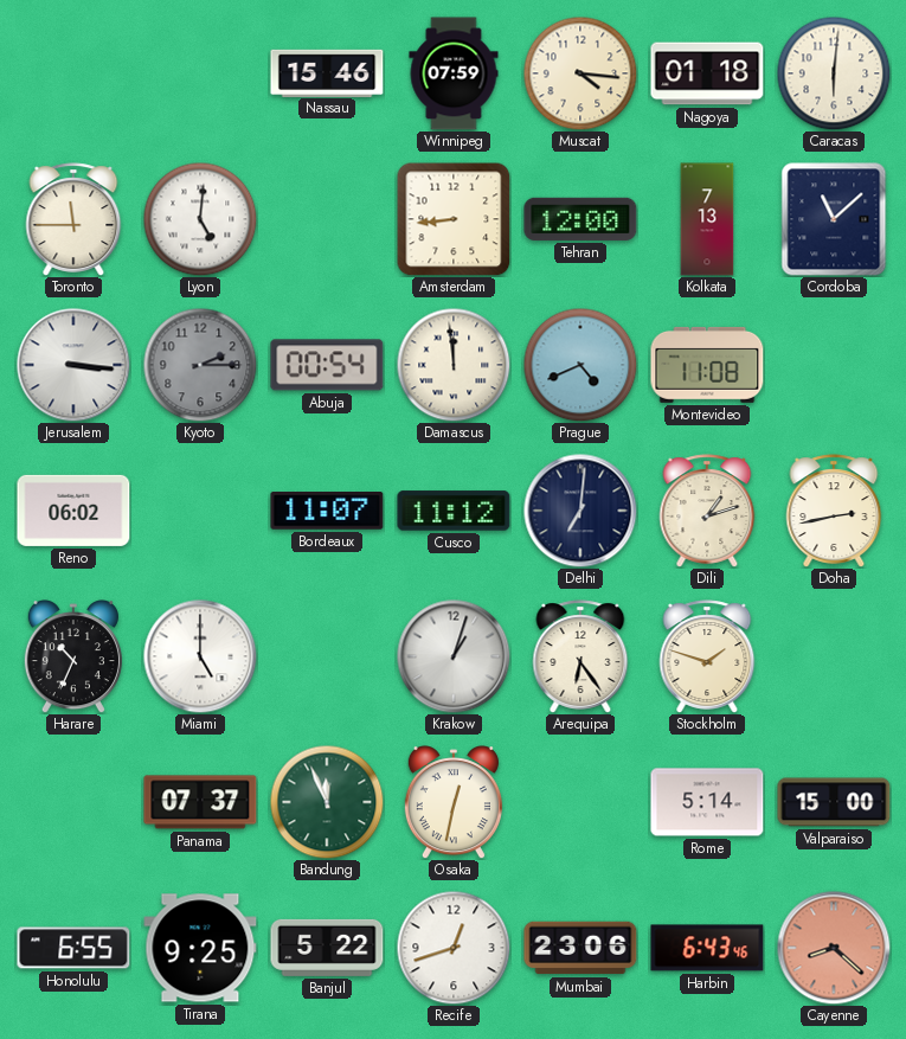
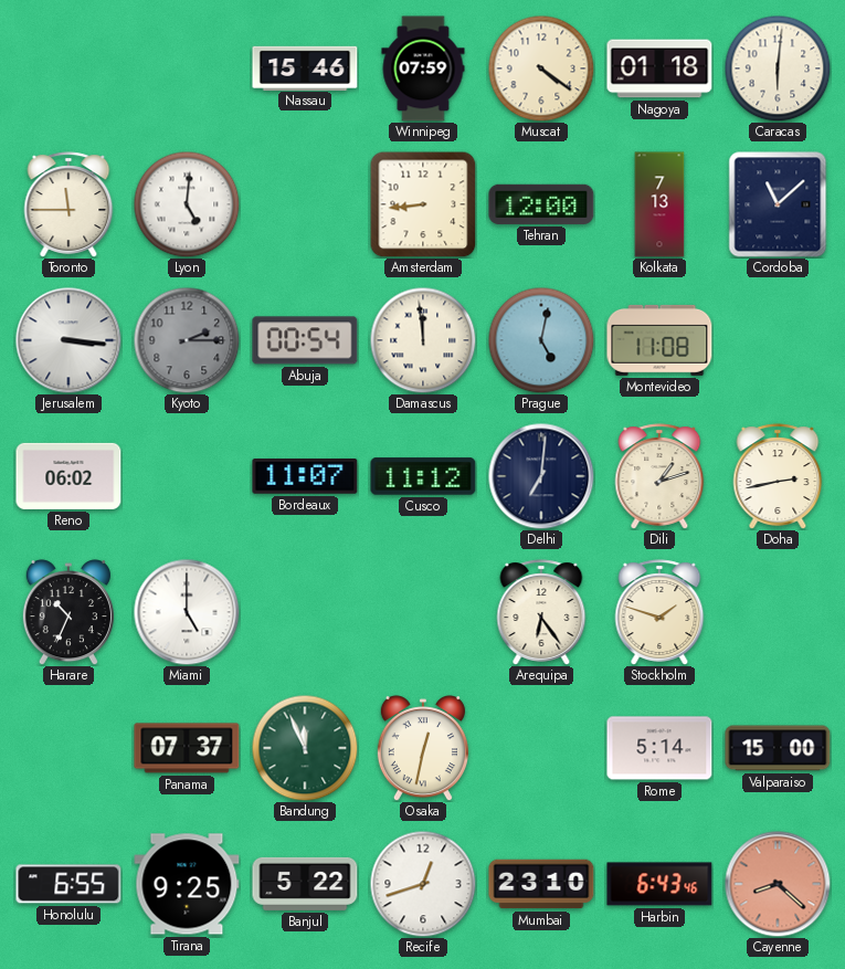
Muscat: 4:16 -> 4:21
Prague: 4:41 -> 5:02
Krakow: 1:03 -> none
Mumbai: 23:06 -> 23:10
